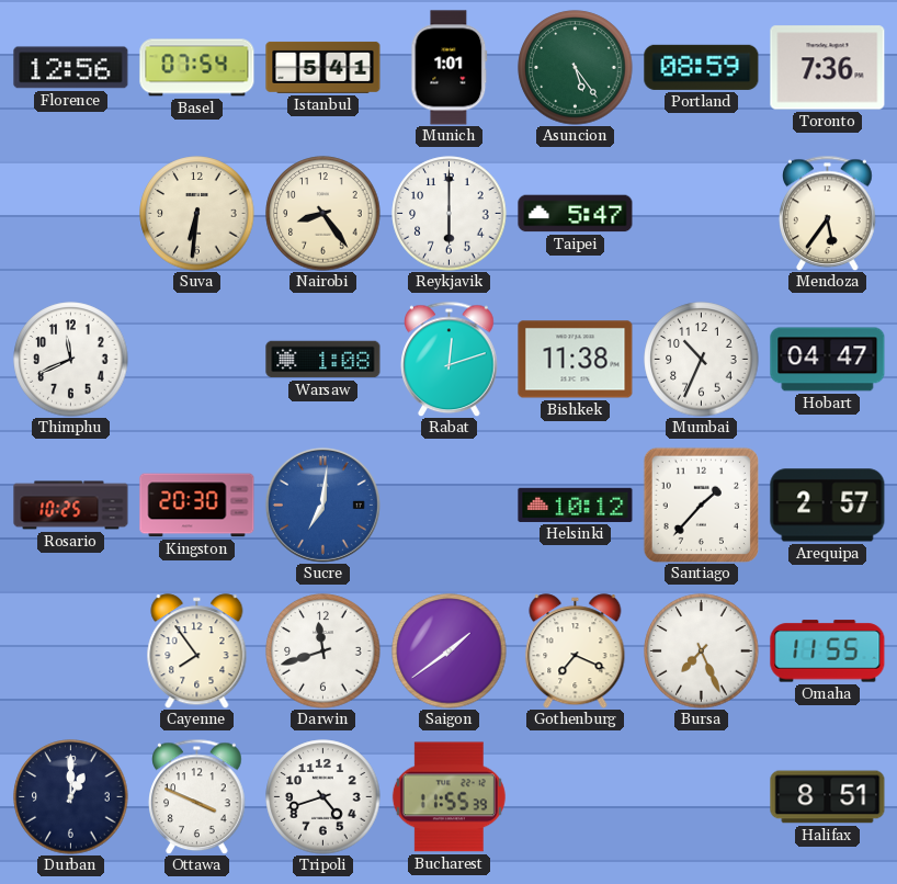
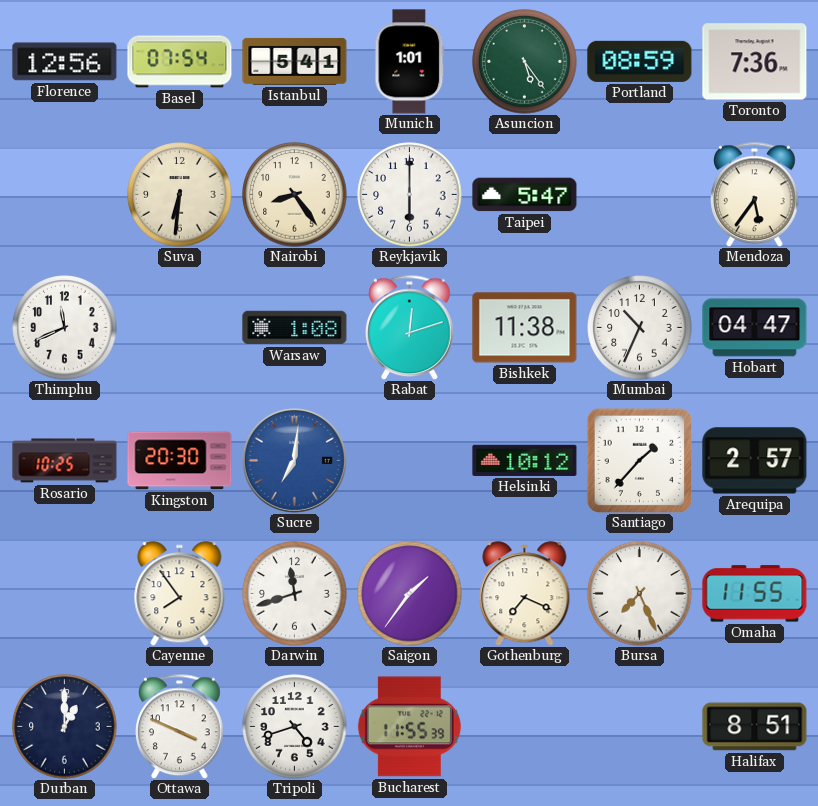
Saigon: 1:39 -> 1:36
